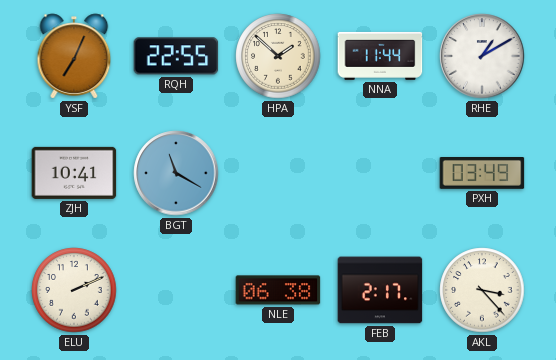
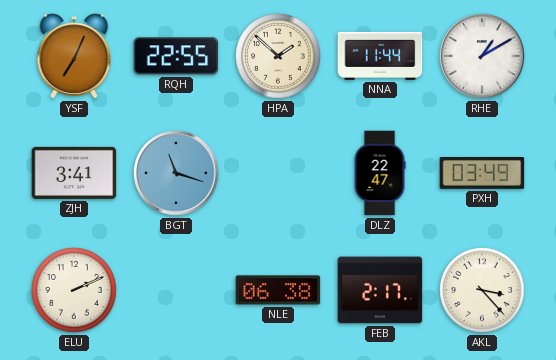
ZJH: 10:41 -> 3:41
BGT: 11:20 -> 11:18
DLZ: none -> 22:47
